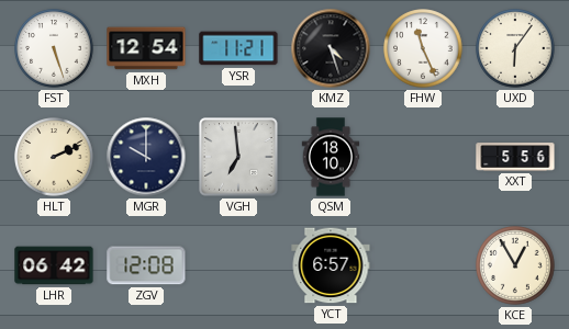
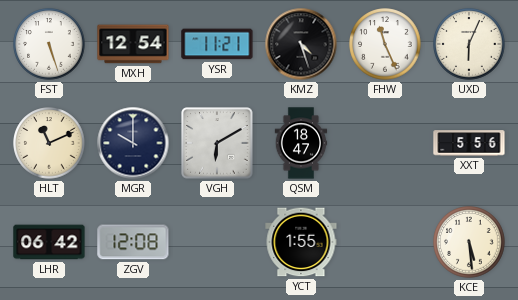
UXD: 6:06 -> 6:04
HLT: 2:11 -> 11:11
VGH: 6:59 -> 6:10
QSM: 18:10 -> 18:47
YCT: 6:57 -> 1:55
KCE: 12:55 -> 5:29
